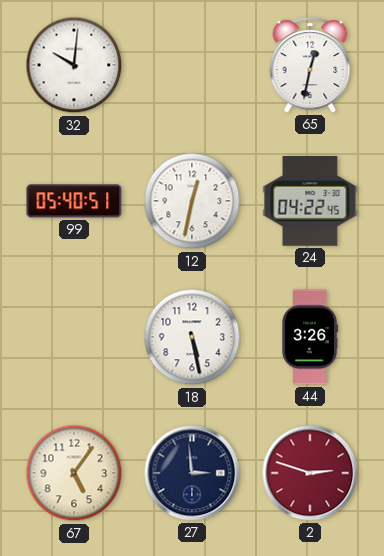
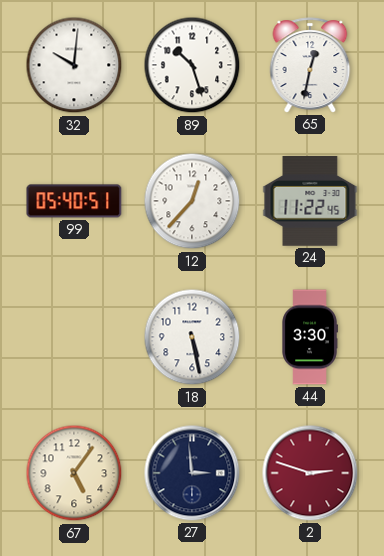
89: none -> 10:27
12: 12:32 -> 12:37
24: 04:22 -> 11:22
44: 3:26 -> 3:30
